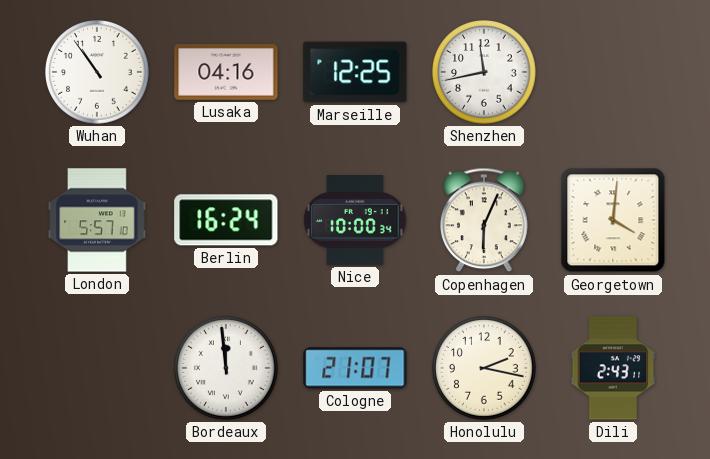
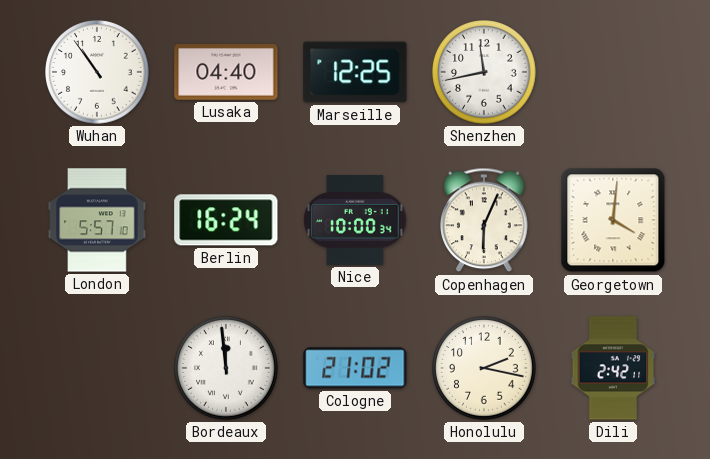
Lusaka: 04:16 -> 04:40
Cologne: 21:07 -> 21:02
Dili: 2:43 -> 2:42
